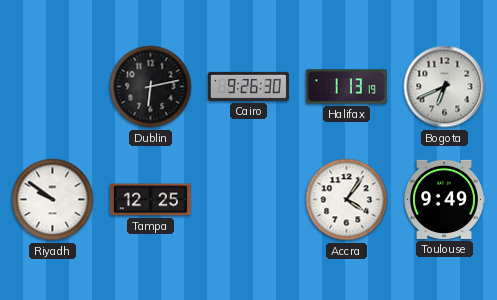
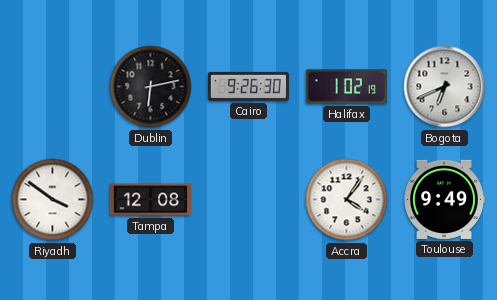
Halifax: 1:13 -> 1:02
Riyadh: 9:51 -> 3:51
Tampa: 12:25 -> 12:08
